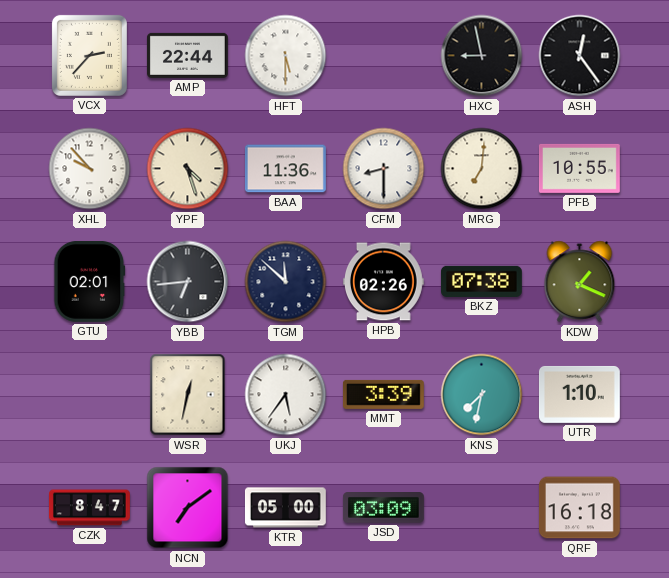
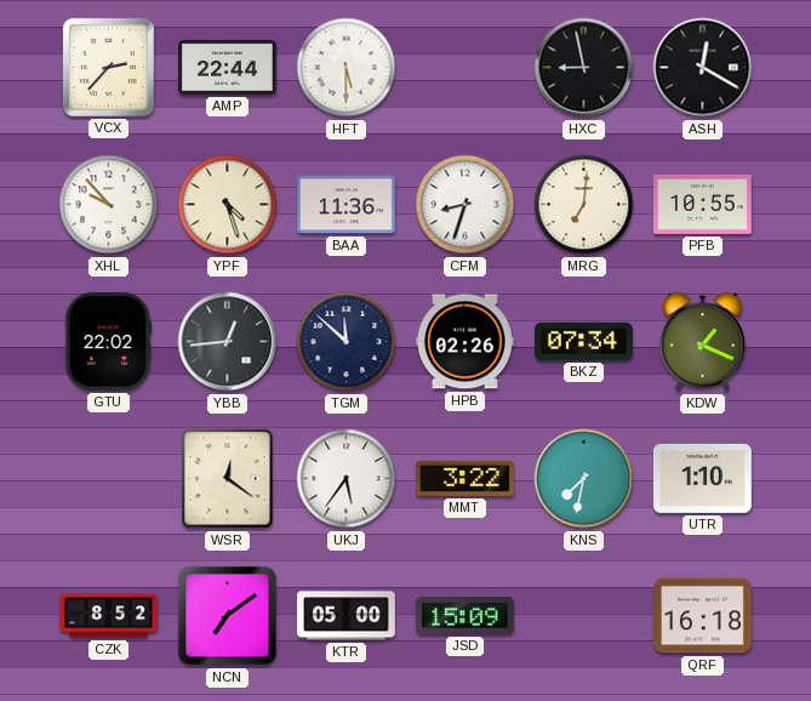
ASH: 12:24 -> 12:20
CFM: 8:30 -> 8:33
GTU: 02:01 -> 22:02
YBB: 6:44 -> 12:44
BKZ: 07:38 -> 07:34
WSR: 12:32 -> 12:21
MMT: 3:39 -> 3:22
CZK: 8:47 -> 8:52
JSD: 03:09 -> 15:09
